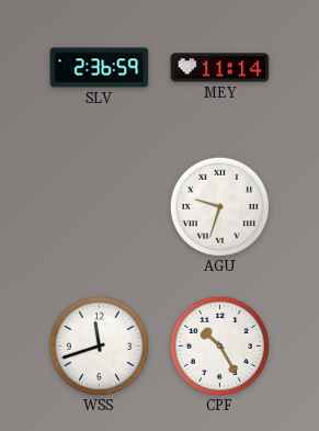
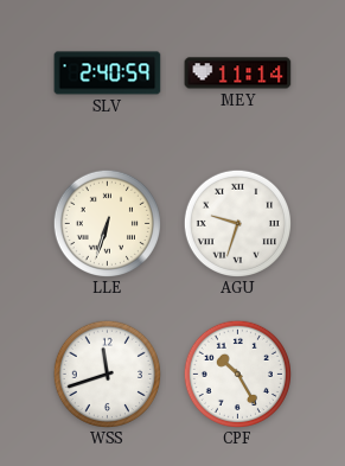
SLV: 2:36 -> 2:40
LLE: none -> 6:33
